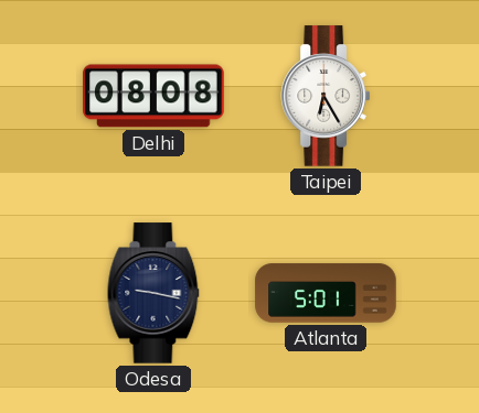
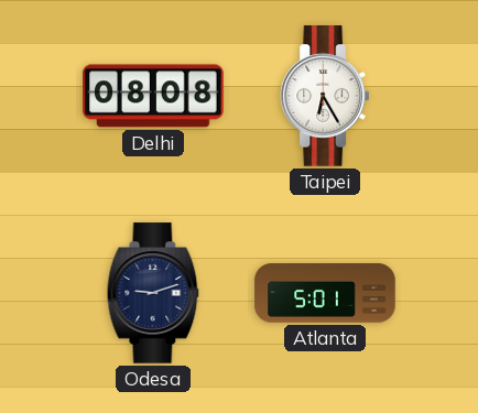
Odesa: 9:17 -> 9:12
